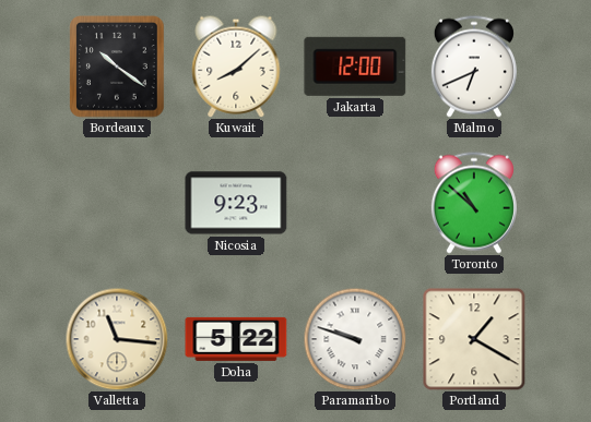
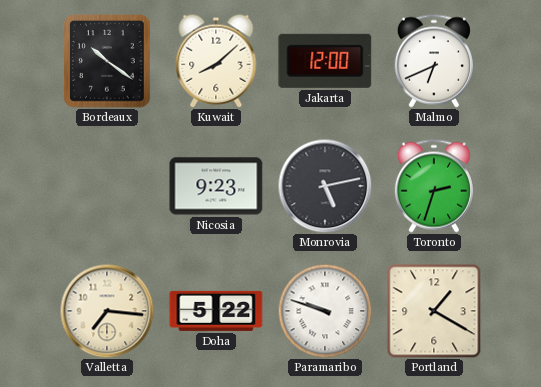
Monrovia: none -> 5:13
Toronto: 10:52 -> 2:33
Valletta: 11:16 -> 7:16
